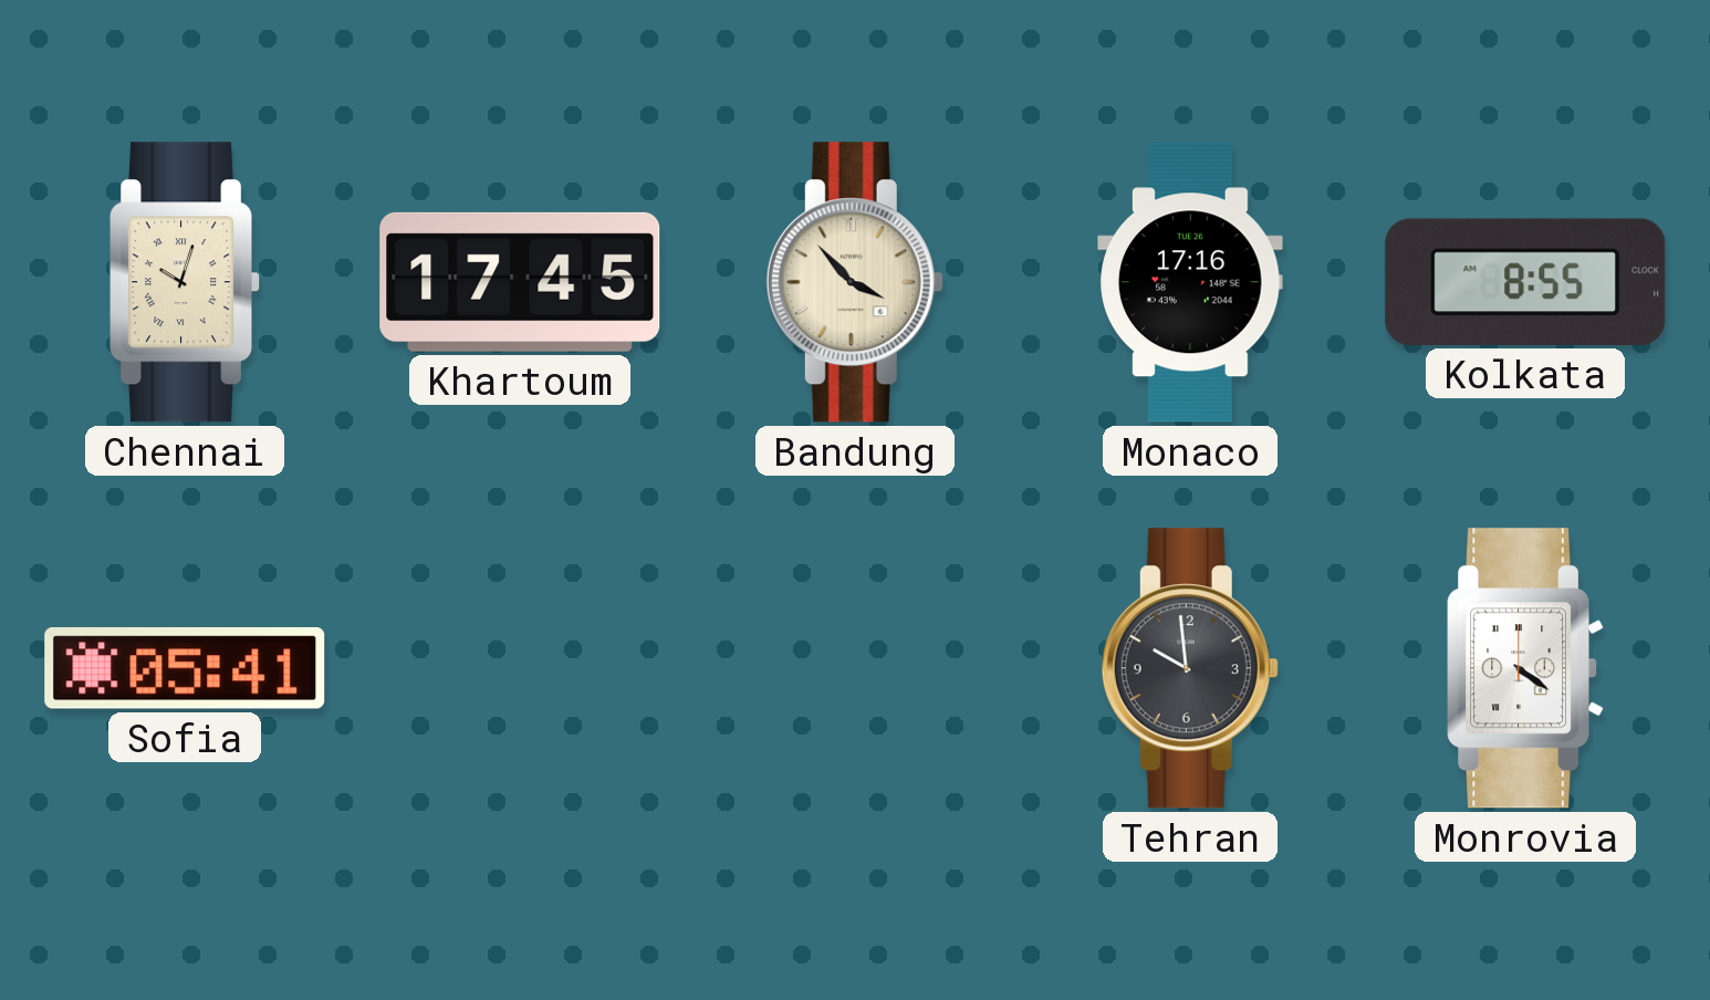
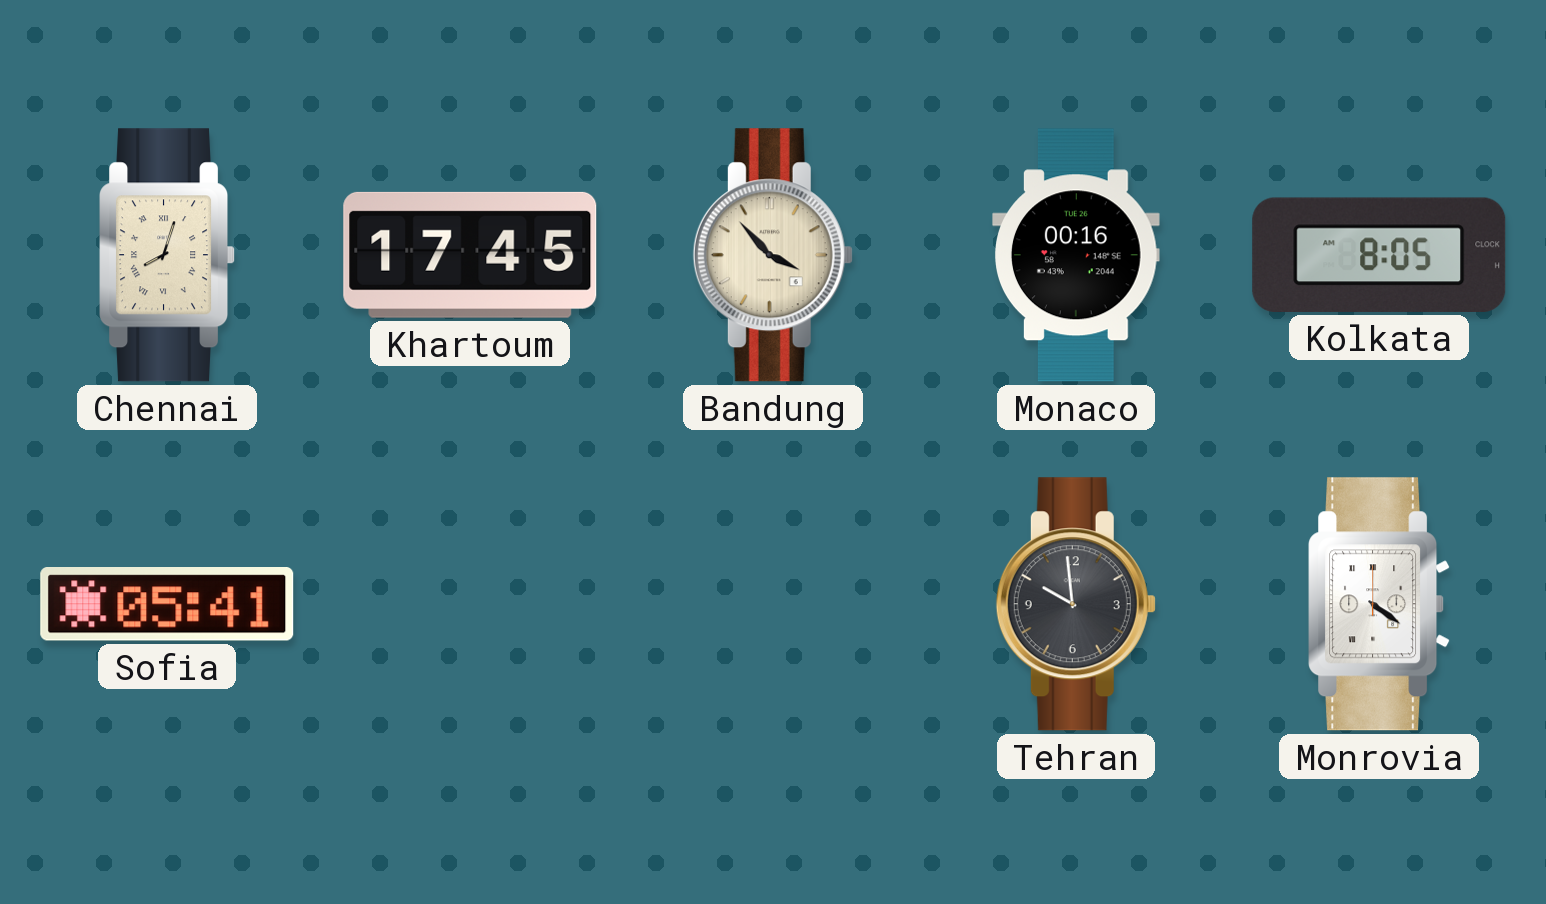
Chennai: 10:03 -> 8:03
Monaco: 17:16 -> 00:16
Kolkata: 8:55 -> 8:05
